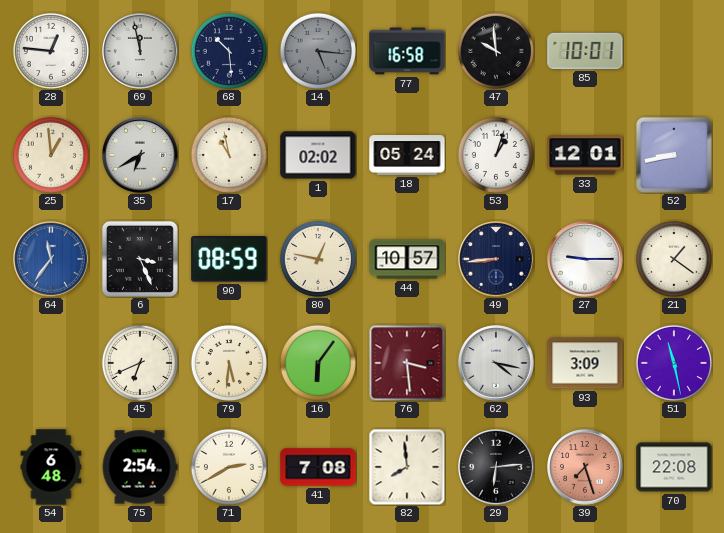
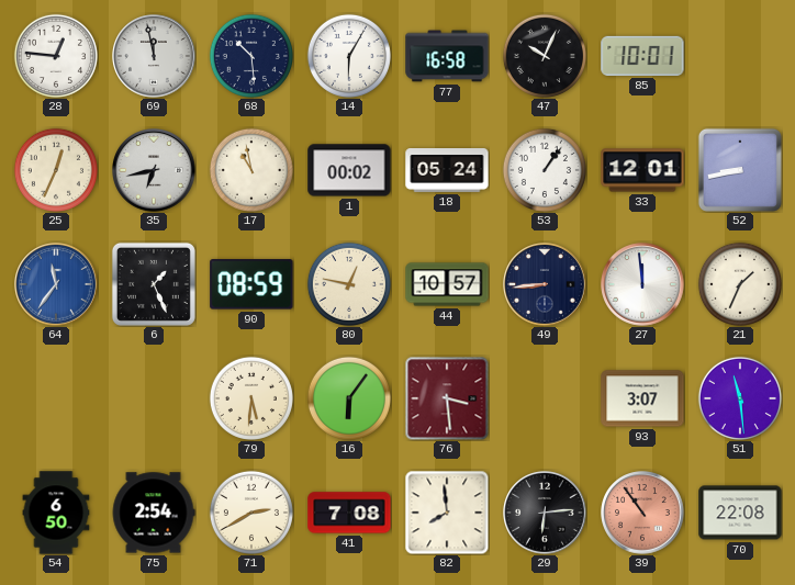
14: 5:16 -> 6:05
14 dial: grey -> white
47: 9:59 -> 10:04
25: 12:59 -> 12:34
35: 6:40 -> 6:43
1: 02:02 -> 00:02
53: 1:03 -> 1:06
6: 3:26 -> 1:26
27: 9:15 -> 11:59
21: 1:21 -> 1:34
45: 6:41 -> none
62: 4:17 -> none
93: 3:09 -> 3:07
51: 11:28 -> 11:29
54: 6:48 -> 6:50
39: 7:27 -> 10:54
